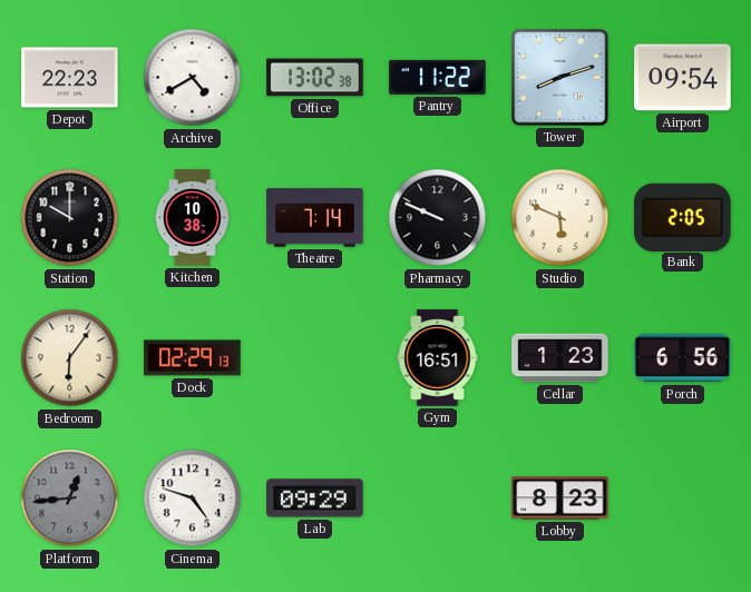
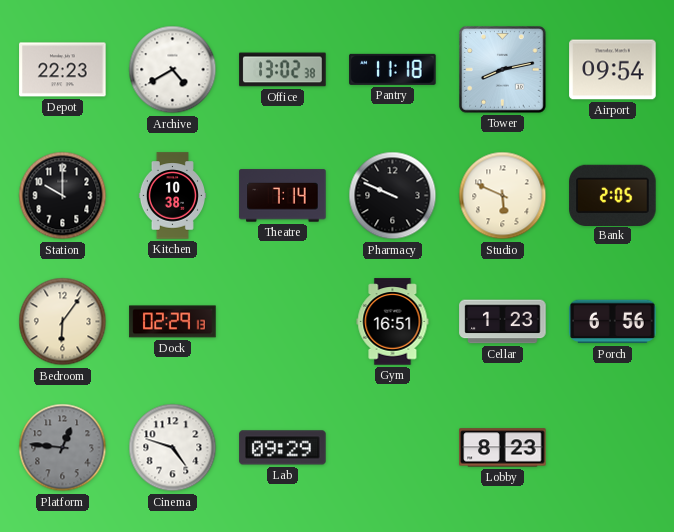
Pantry: 11:22 -> 11:18
Tower: 8:12 -> 8:13
Platform: 12:44 -> 12:46
